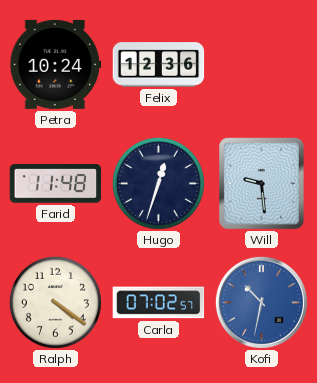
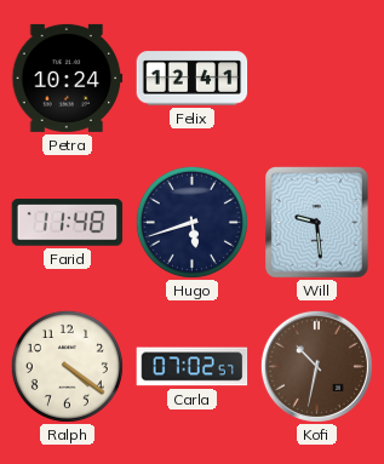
Felix: 12:36 -> 12:41
Hugo: 12:33 -> 5:42
Kofi dial: blue -> brown
